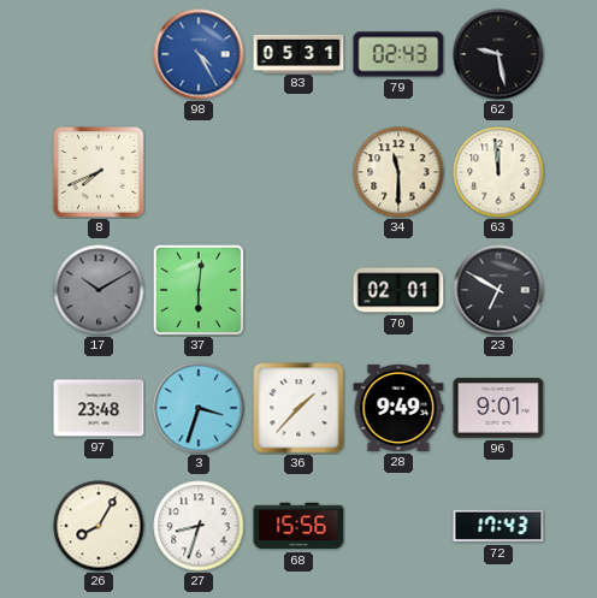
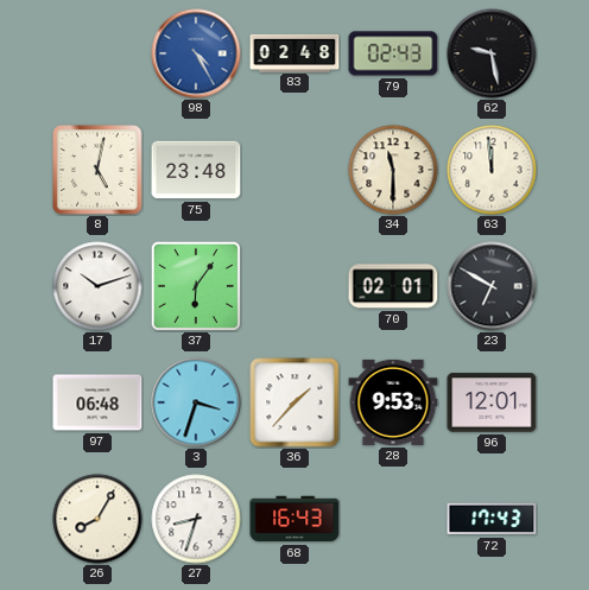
83: 05:31 -> 02:48
8: 7:41 -> 5:02
75: none -> 23:48
17: 10:10 -> 10:12
17 dial: grey -> white
37: 6:01 -> 6:06
97: 23:48 -> 06:48
28: 9:49 -> 9:53
96: 9:01 -> 12:01
68: 15:56 -> 16:43
